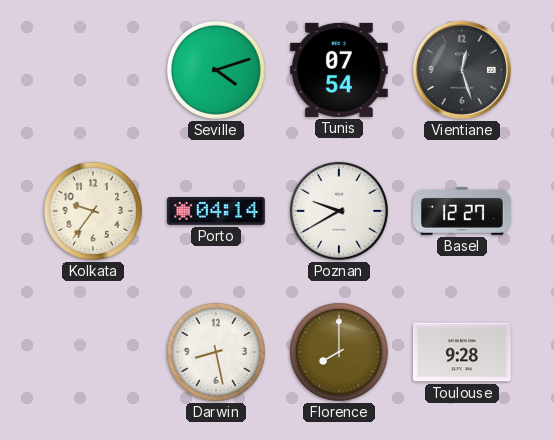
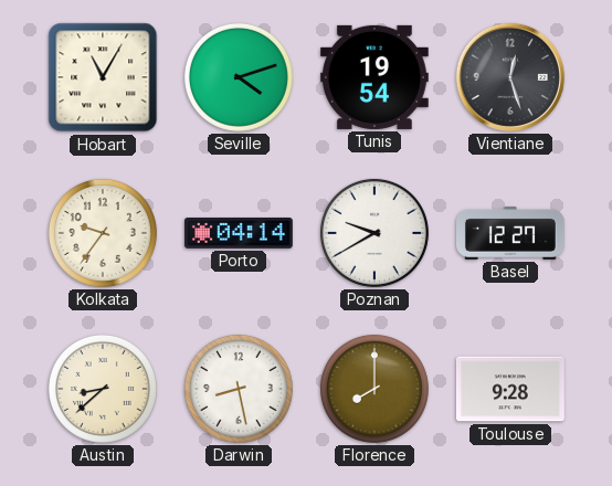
Hobart: none -> 11:05
Tunis: 07:54 -> 19:54
Austin: none -> 8:38
